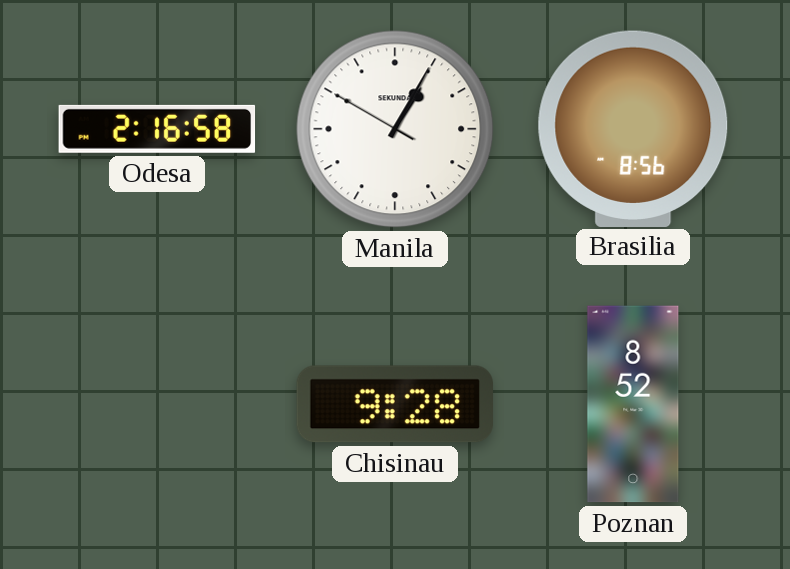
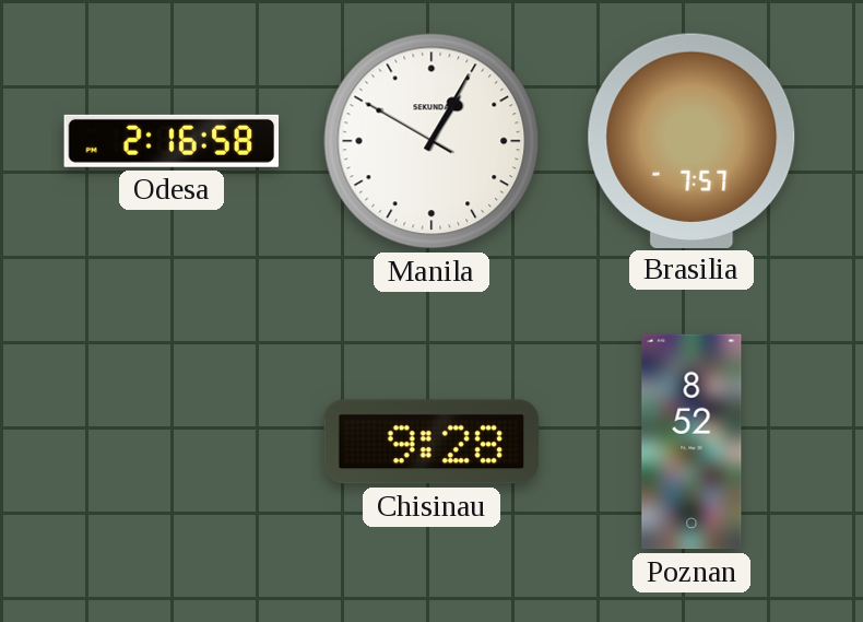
Brasilia: 8:56 -> 7:57
